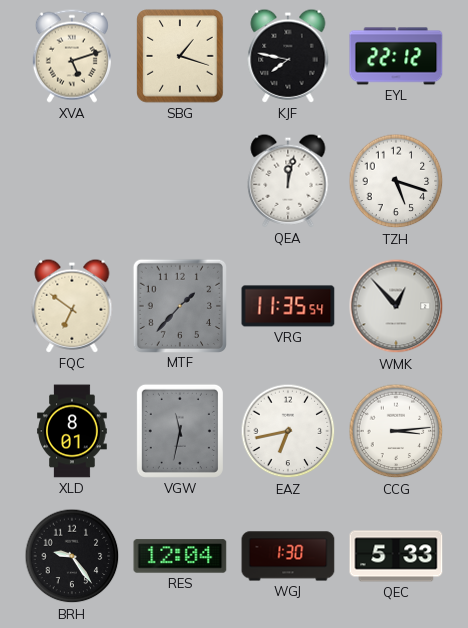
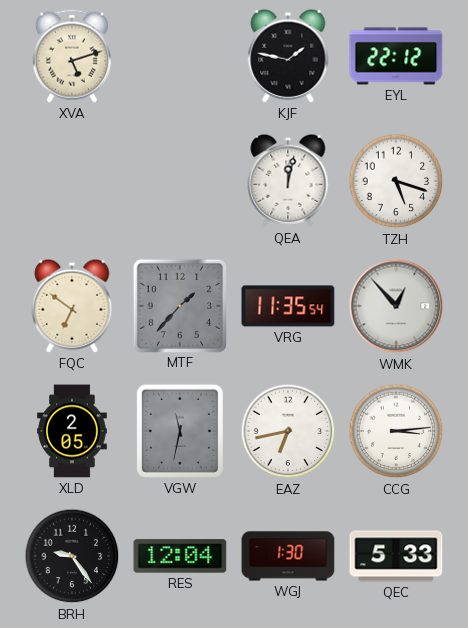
SBG: 1:18 -> none
KJF: 7:47 -> 1:47
XLD: 8:01 -> 2:05
